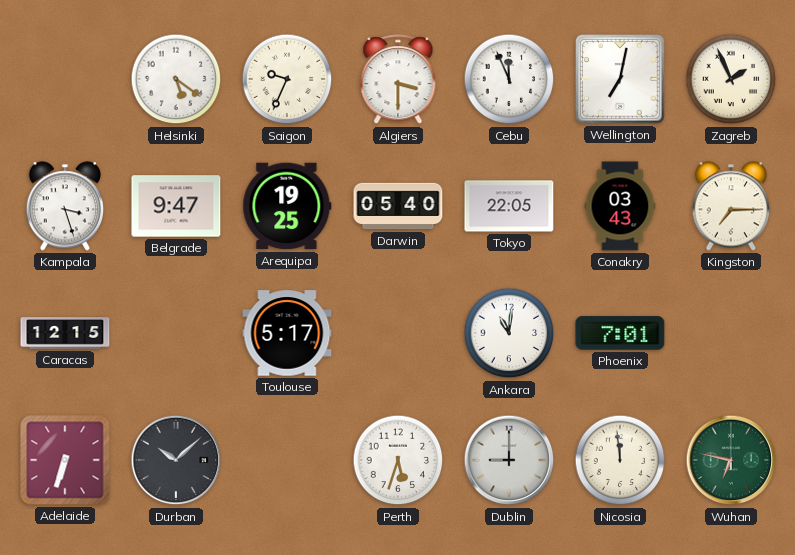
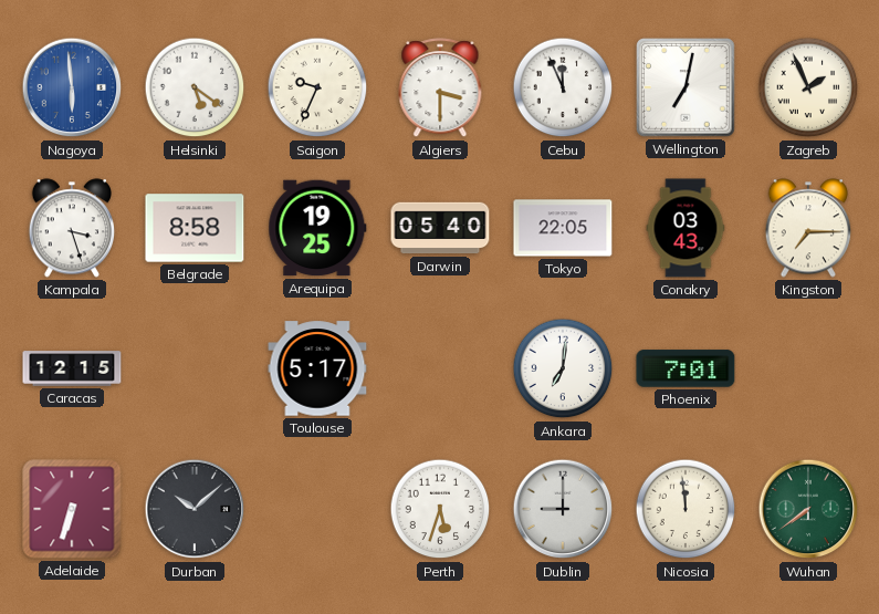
Nagoya: none -> 5:59
Belgrade: 9:47 -> 8:58
Ankara: 11:01 -> 7:01
Wuhan: 6:47 -> 7:39
